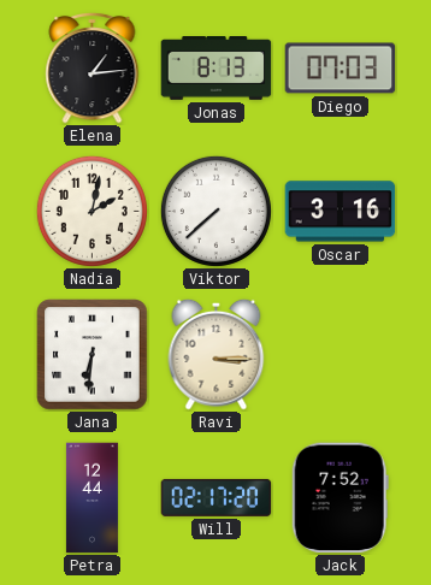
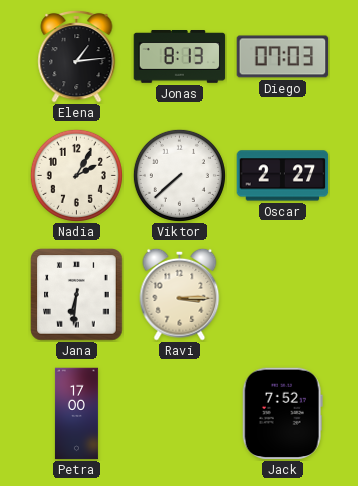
Nadia: 2:02 -> 2:05
Oscar: 3:16 -> 2:27
Petra: 12:44 -> 17:00
Will: 02:17 -> none
